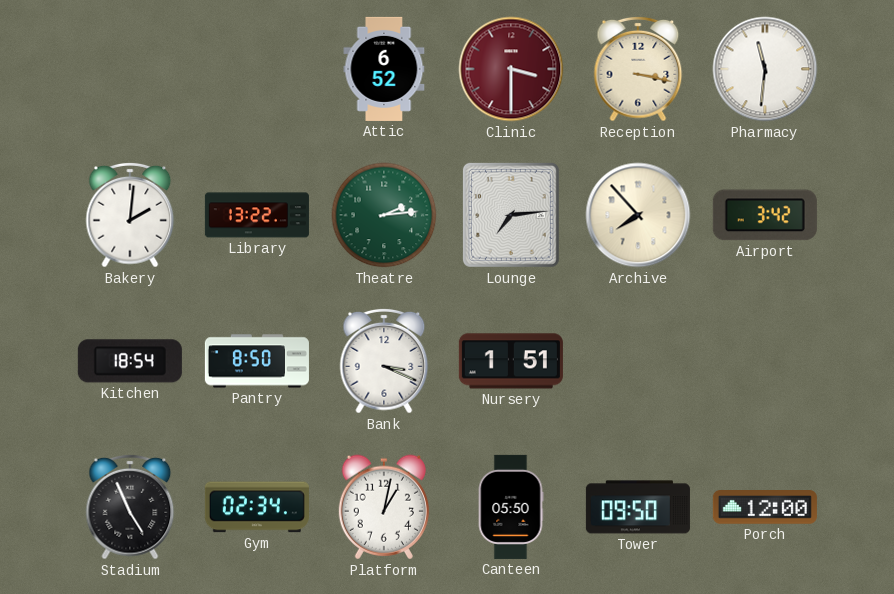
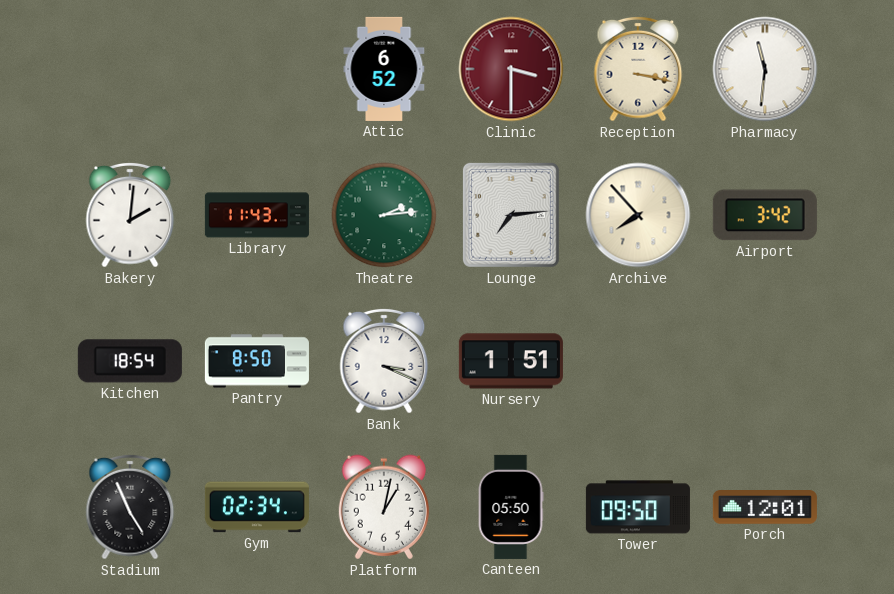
Library: 13:22 -> 11:43
Porch: 12:00 -> 12:01
